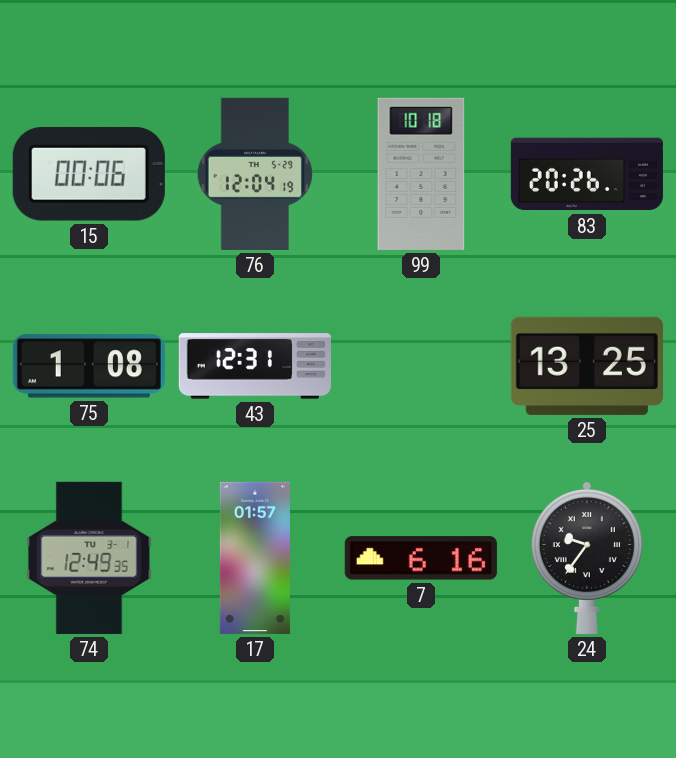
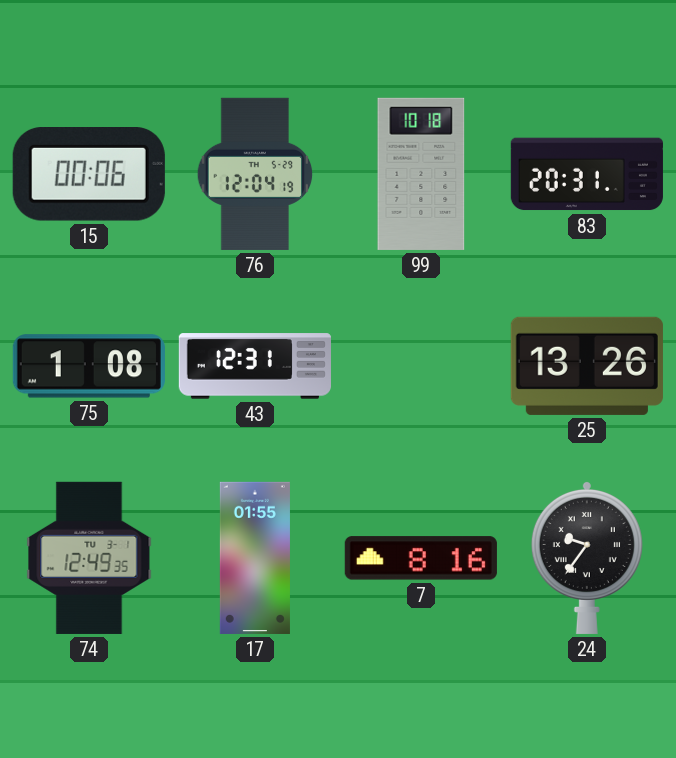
83: 20:26 -> 20:31
25: 13:25 -> 13:26
17: 01:57 -> 01:55
7: 6:16 -> 8:16
